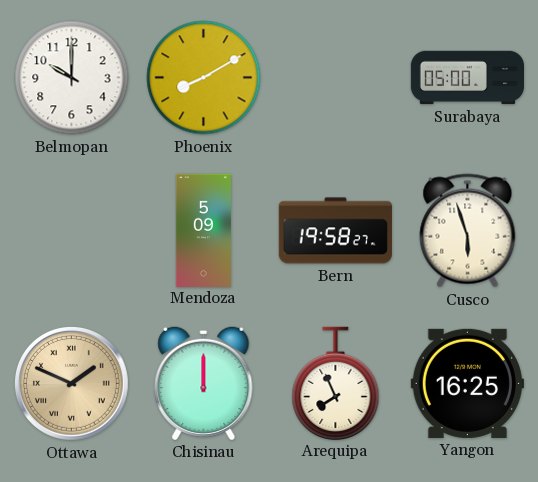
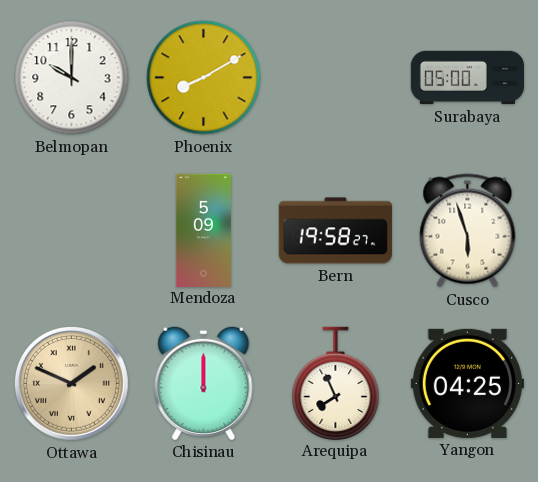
Yangon: 16:25 -> 04:25
